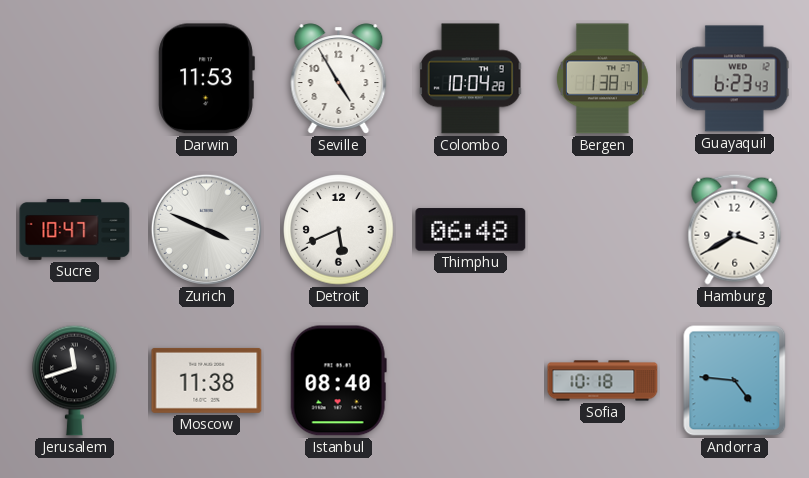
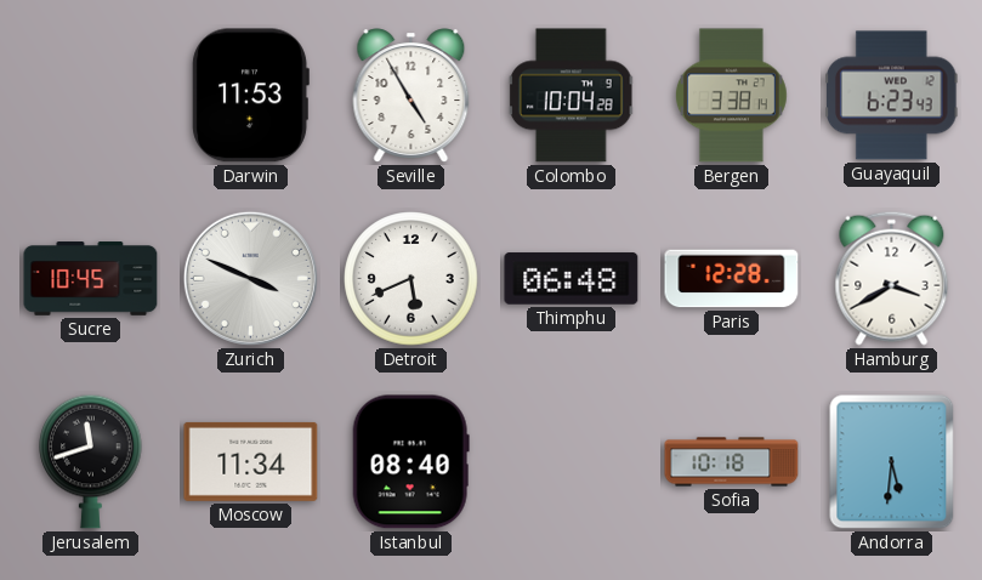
Bergen: 1:38 -> 3:38
Sucre: 10:47 -> 10:45
Paris: none -> 12:28
Moscow: 11:38 -> 11:34
Andorra: 4:46 -> 5:31
